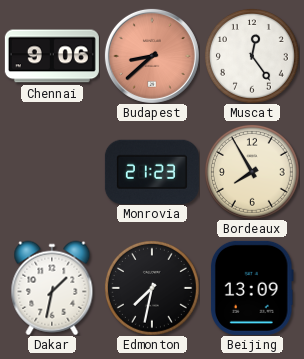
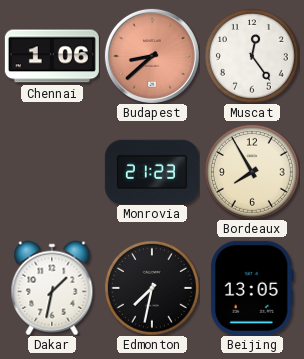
Chennai: 9:06 -> 1:06
Beijing: 13:09 -> 13:05
